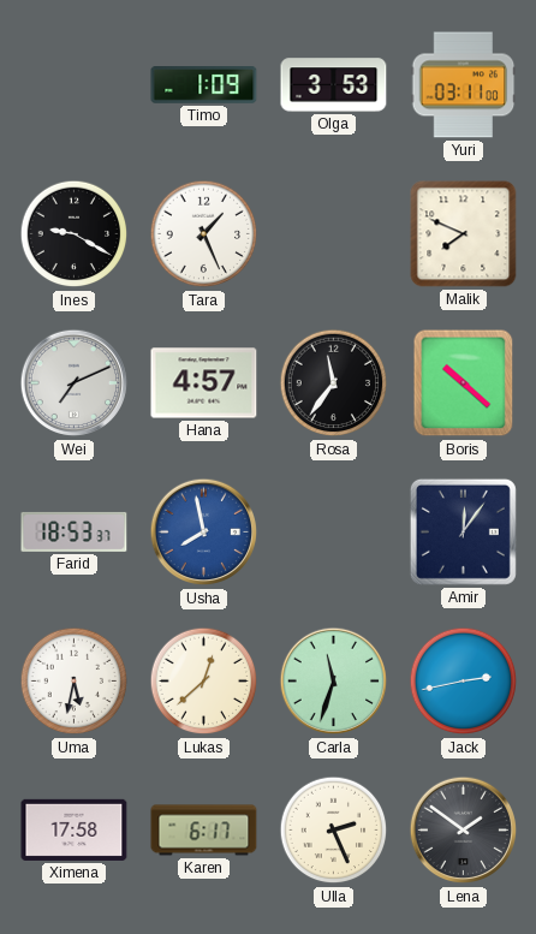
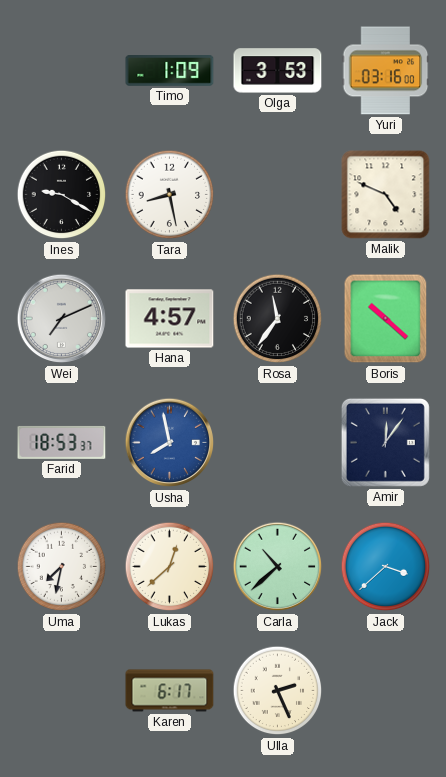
Yuri: 03:11 -> 03:16
Tara: 1:26 -> 8:28
Malik: 7:49 -> 4:49
Uma: 5:32 -> 7:32
Carla: 11:33 -> 10:38
Jack: 2:43 -> 3:38
Ximena: 17:58 -> none
Lena: 1:51 -> none
